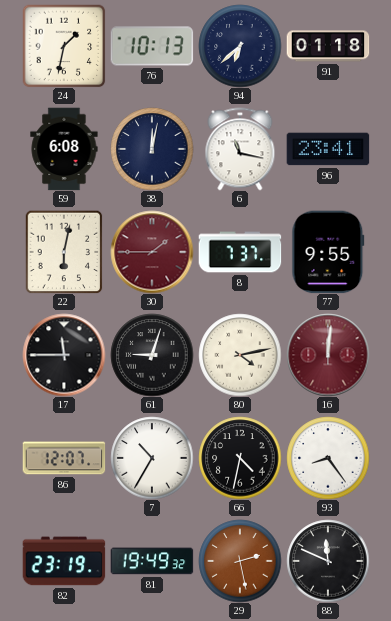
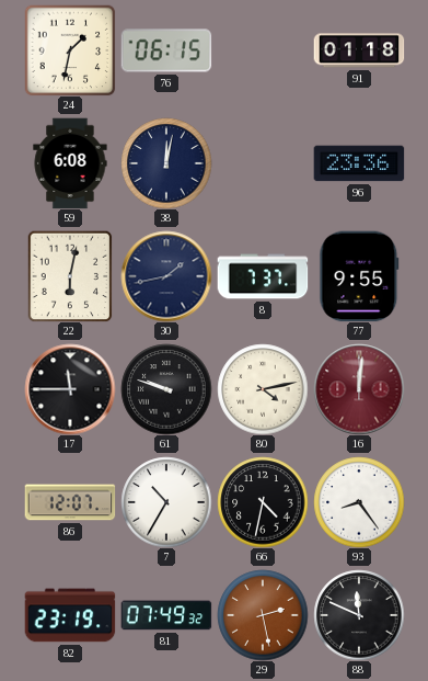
76: 10:13 -> 06:15
94: 6:38 -> none
6: 11:17 -> none
96: 23:41 -> 23:36
30: 1:45 -> 1:43
30 dial: burgundy -> navy
61: 9:03 -> 9:48
81: 19:49 -> 07:49
